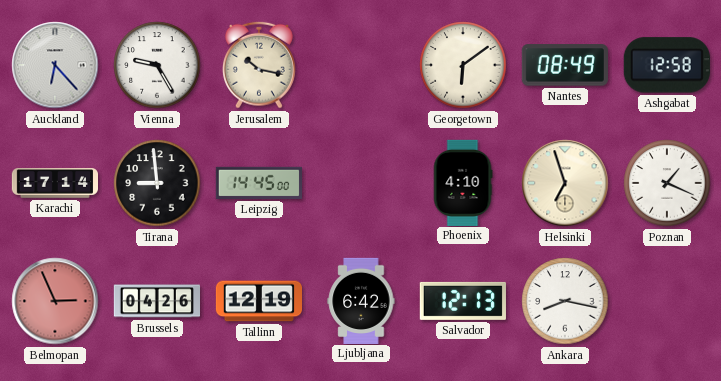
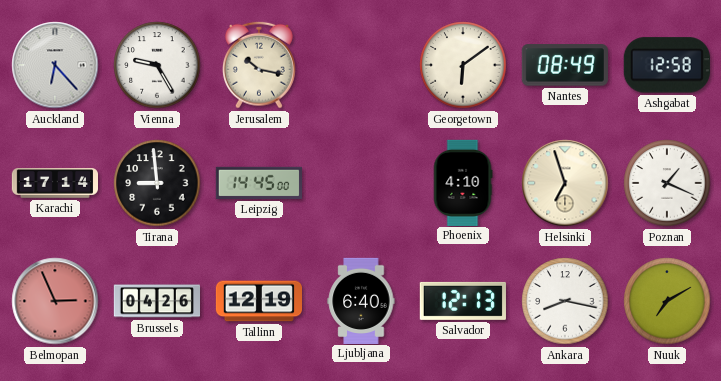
Ljubljana: 6:42 -> 6:40
Nuuk: none -> 7:10
